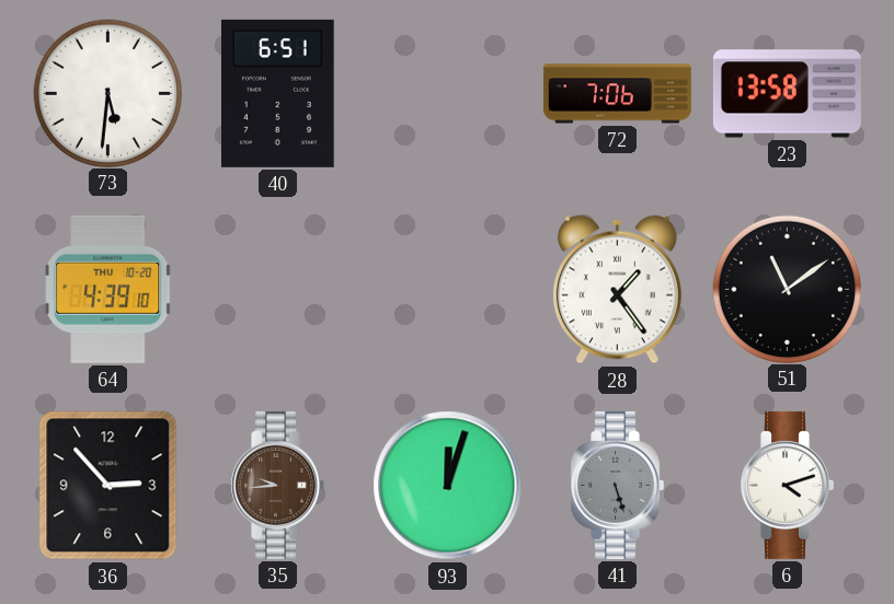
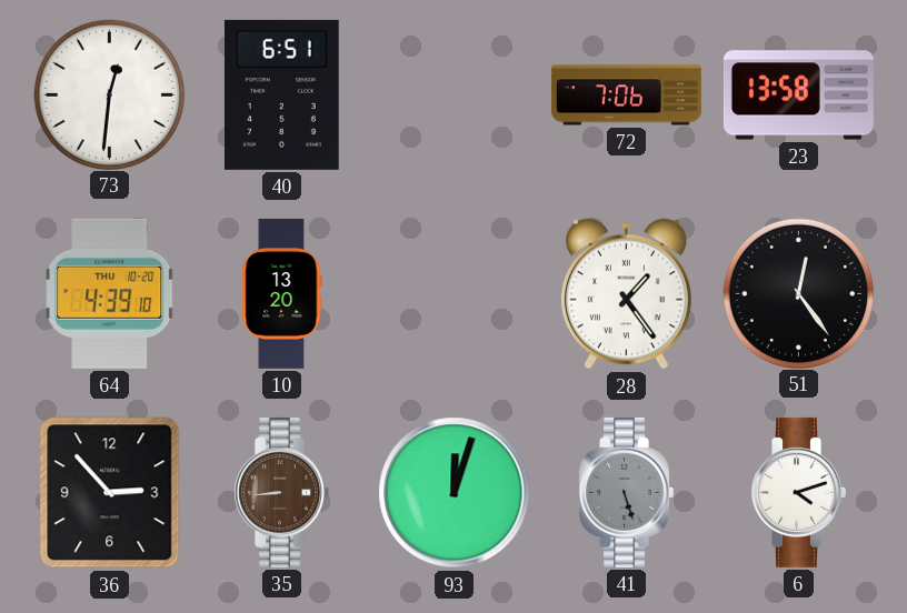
73: 5:31 -> 12:31
10: none -> 13:20
51: 11:09 -> 12:24
35: 9:44 -> 8:44
